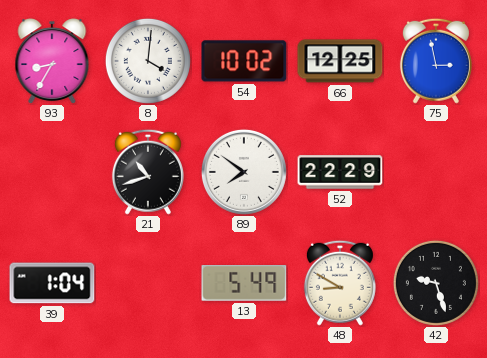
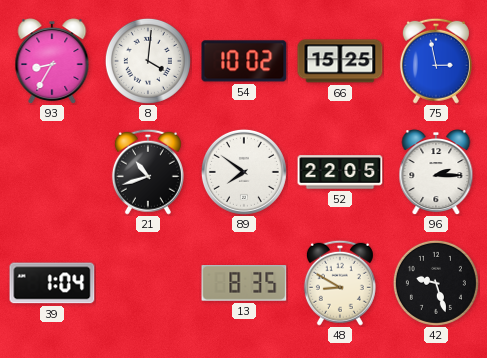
66: 12:25 -> 15:25
52: 22:29 -> 22:05
96: none -> 2:15
13: 5:49 -> 8:35
